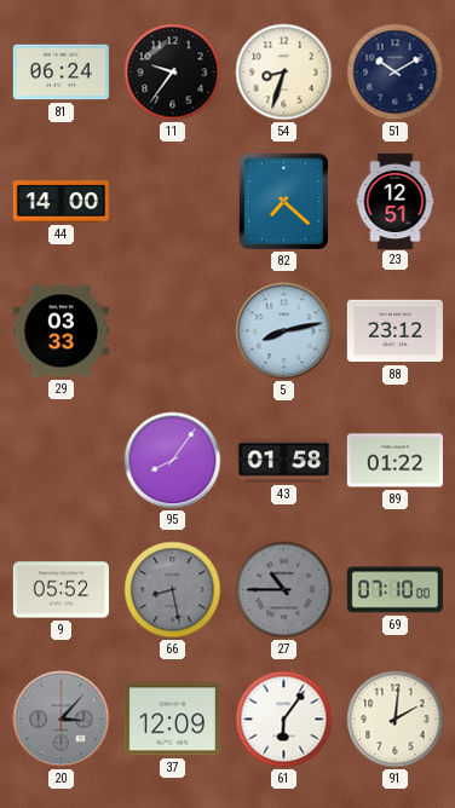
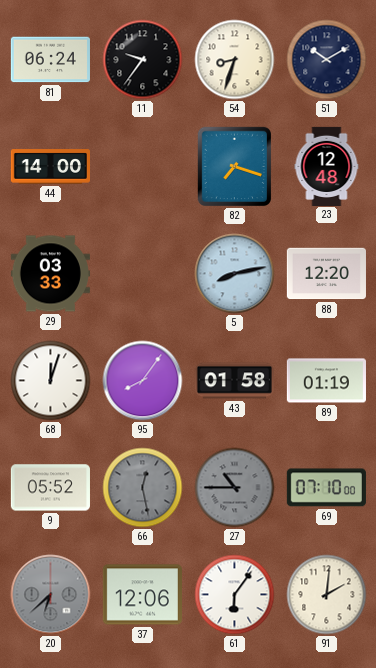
82: 7:22 -> 7:18
23: 12:51 -> 12:48
88: 23:12 -> 12:20
68: none -> 12:03
89: 01:22 -> 01:19
66: 8:28 -> 12:28
20: 3:07 -> 6:38
37: 12:09 -> 12:06
